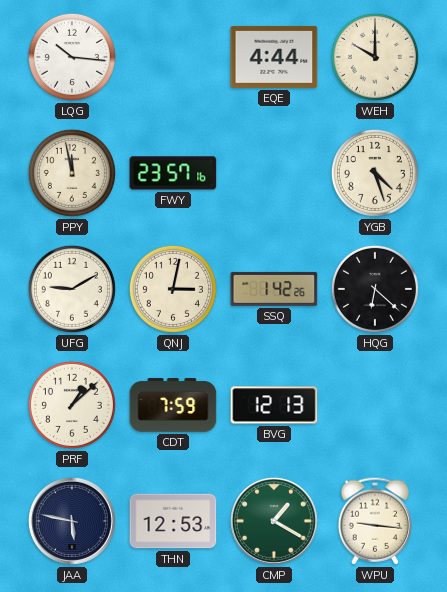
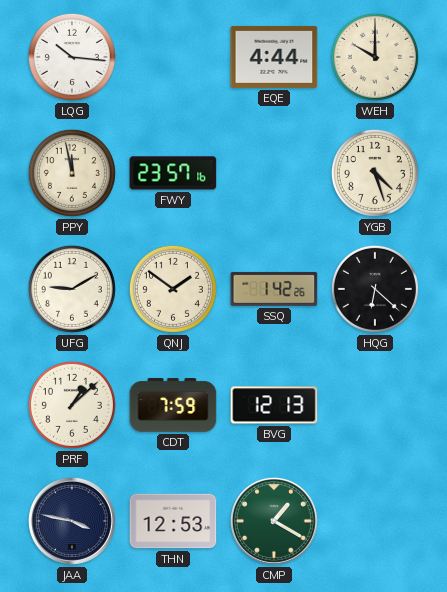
QNJ: 3:02 -> 1:51
JAA: 5:47 -> 3:47
WPU: 9:16 -> none
